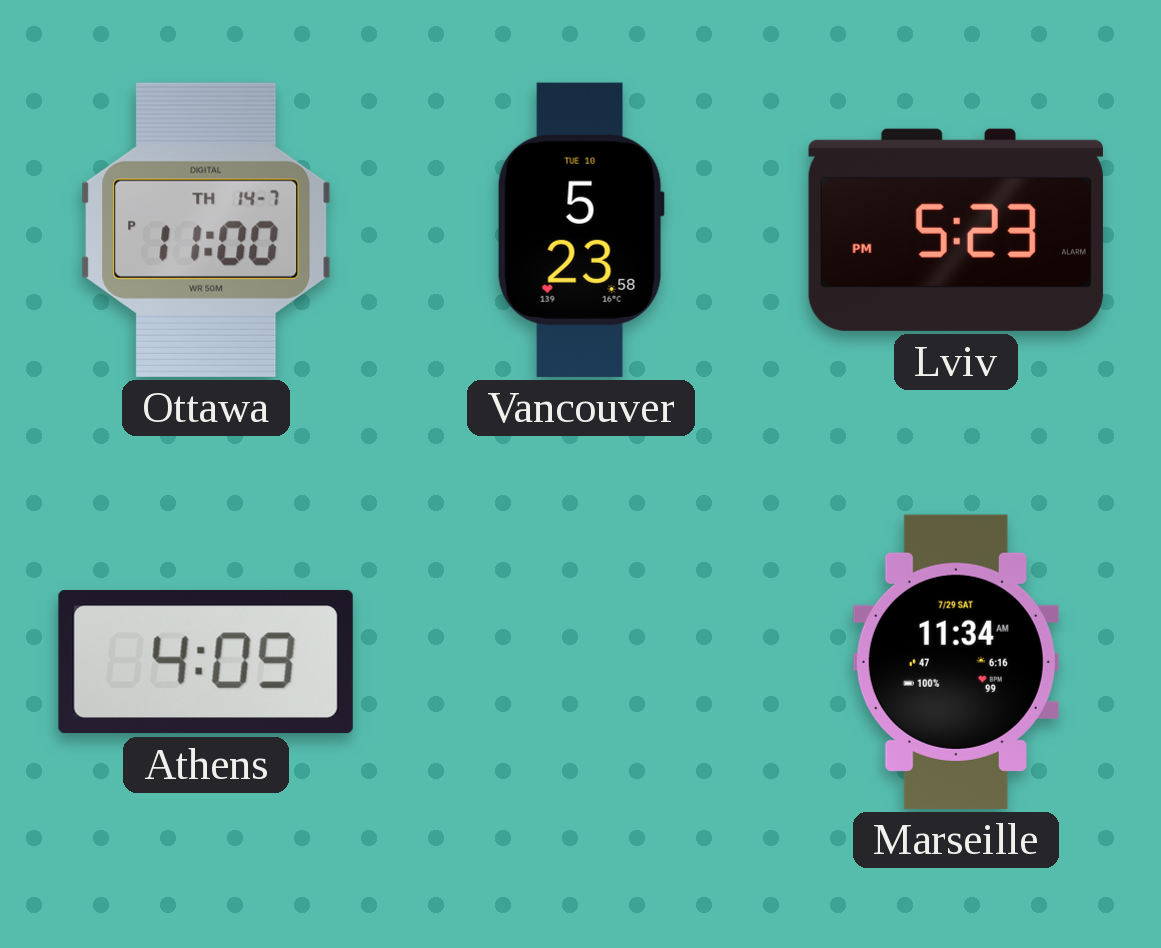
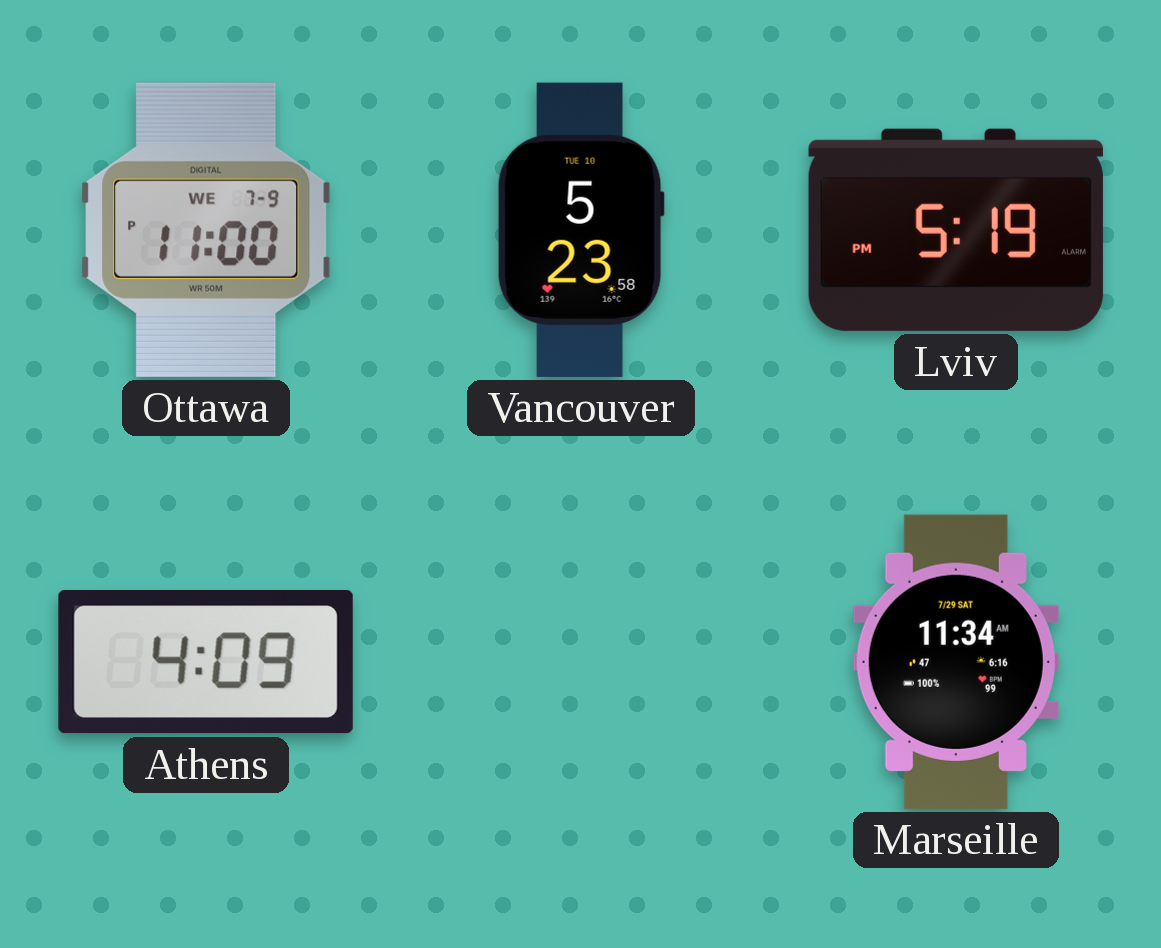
Ottawa date: TH 14-7 -> WE 7-9
Lviv: 5:23 -> 5:19
